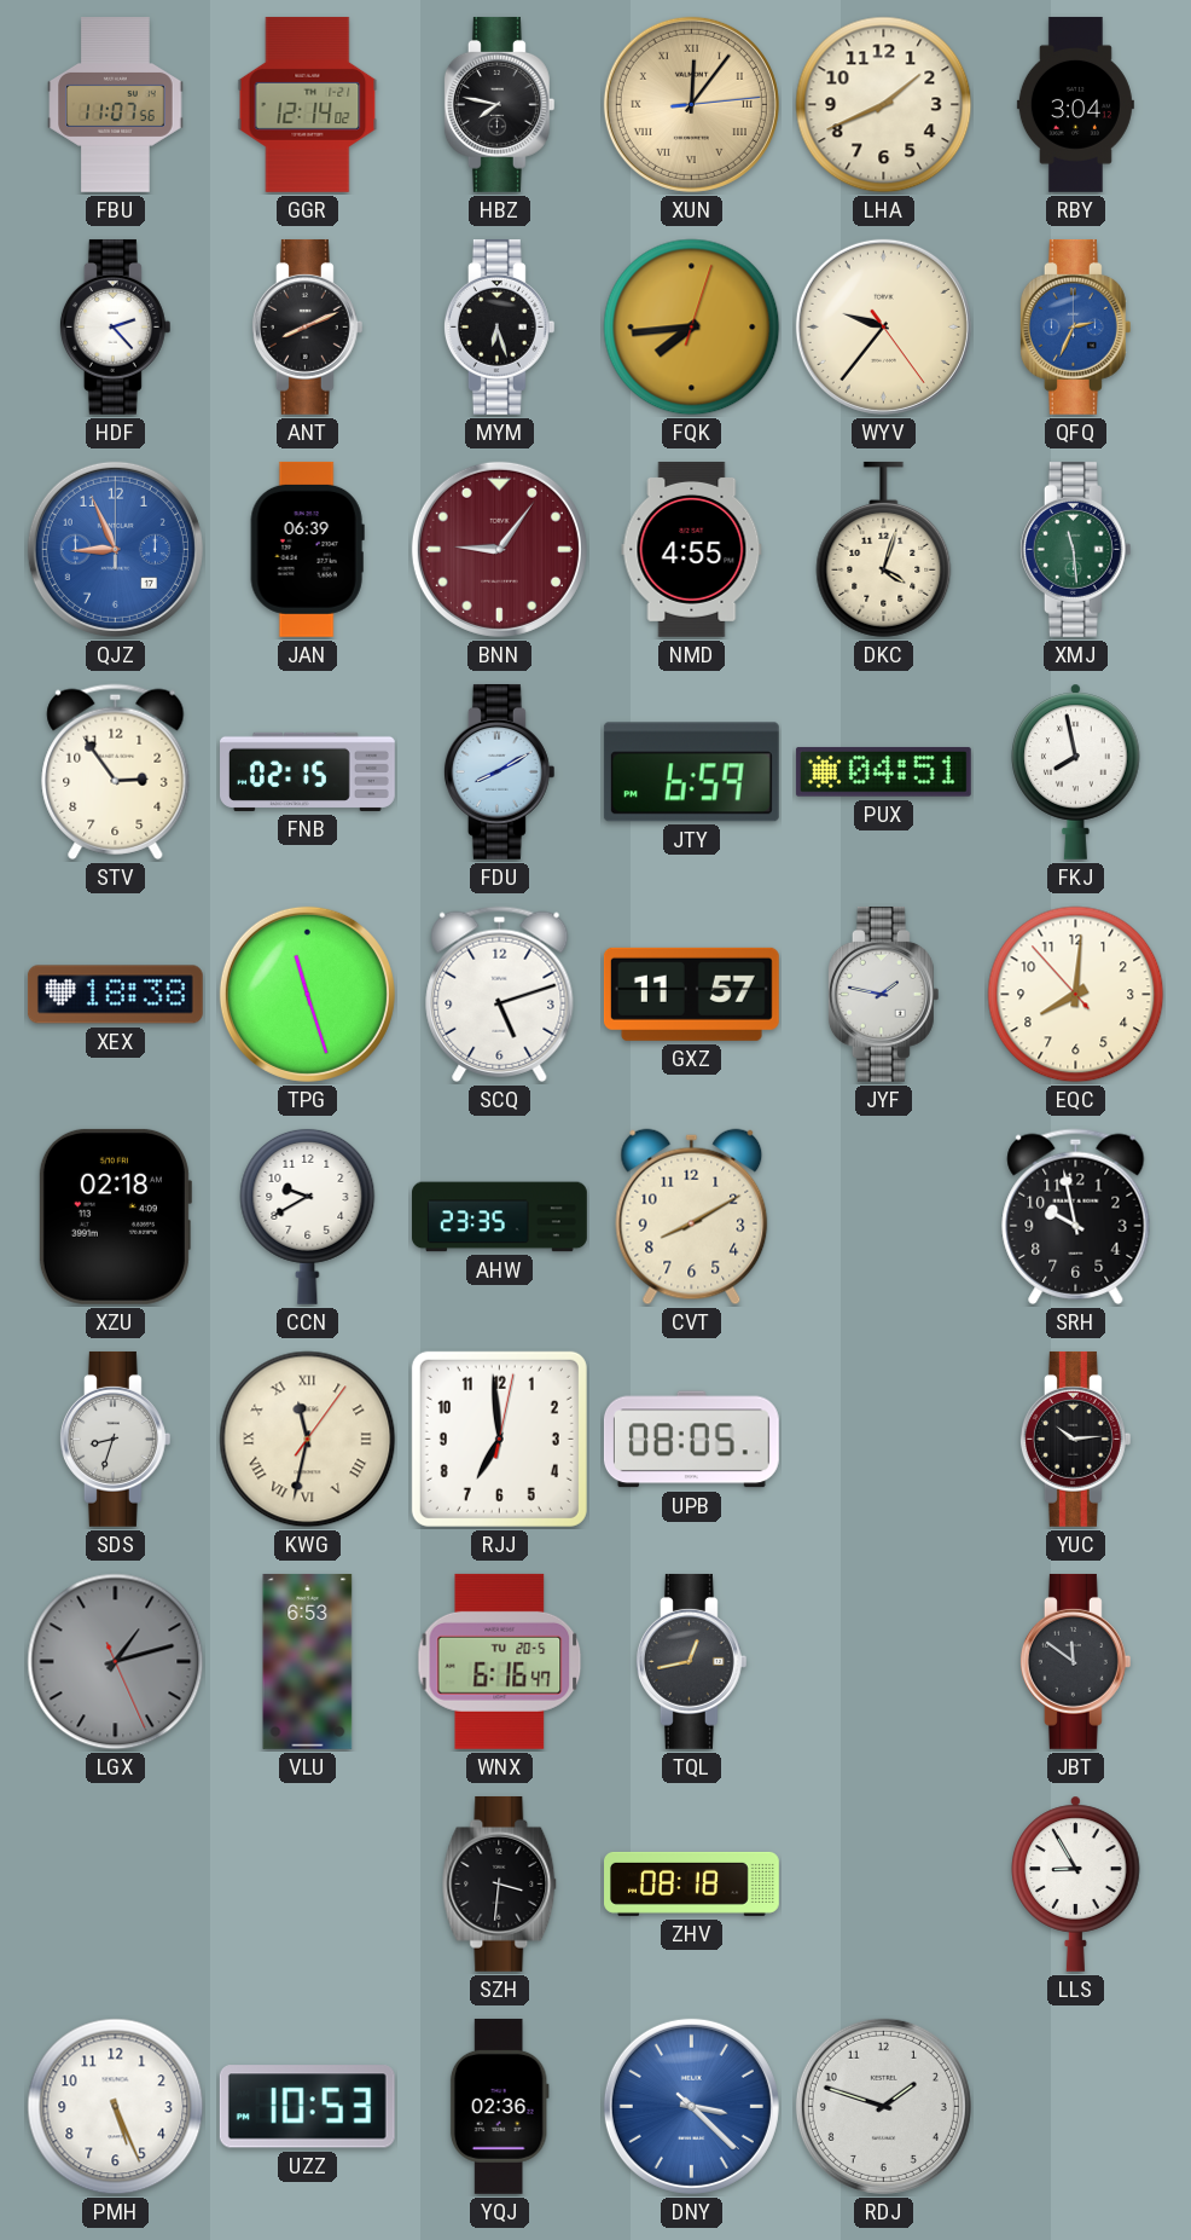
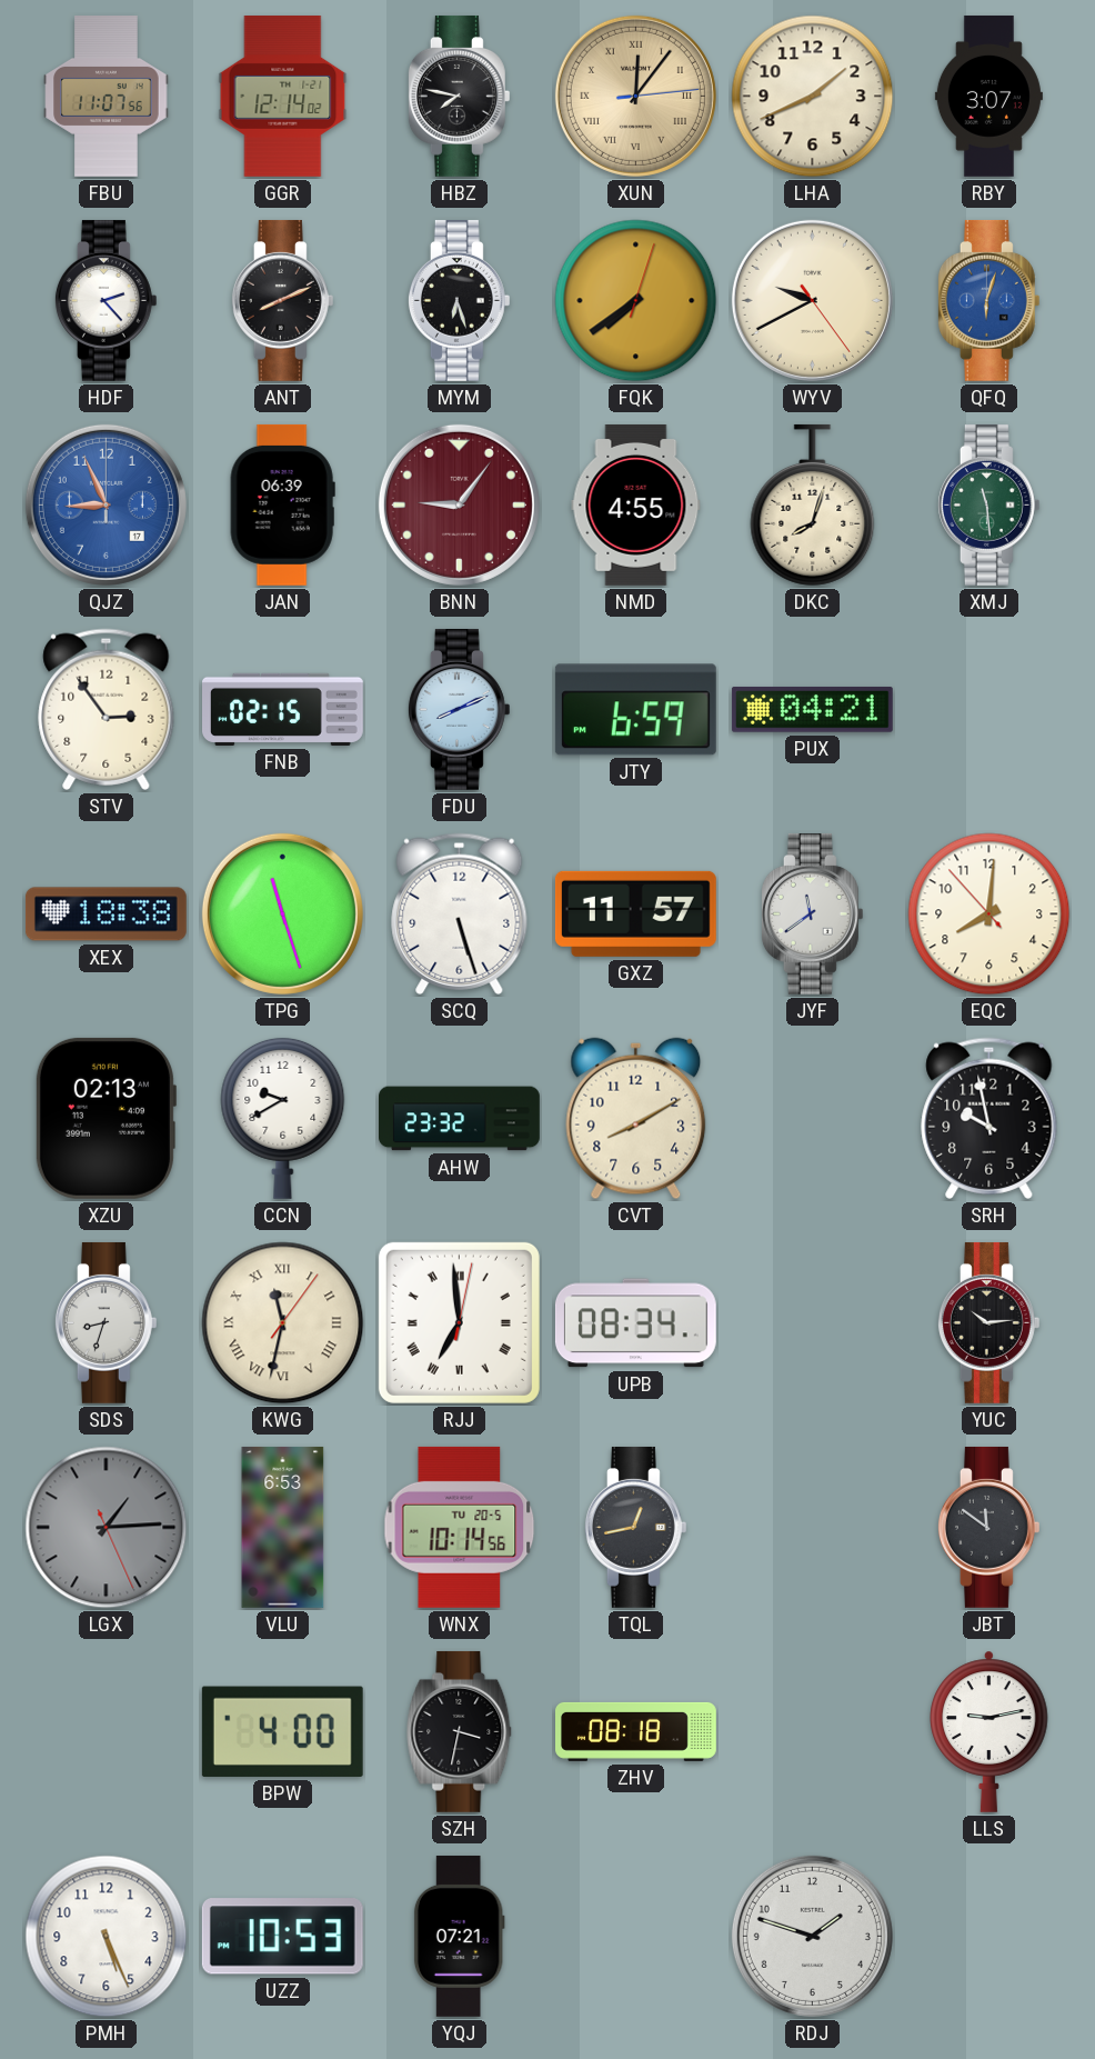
RBY: 3:04 -> 3:07
FQK: 7:44 -> 7:39
WYV: 9:36 -> 9:40
QFQ: 2:34 -> 6:03
DKC: 4:03 -> 8:03
FDU: 8:10 -> 8:11
PUX: 04:51 -> 04:21
FKJ: 7:58 -> none
SCQ: 5:12 -> 5:27
JYF: 1:47 -> 11:39
XZU: 02:18 -> 02:13
AHW: 23:35 -> 23:32
RJJ numerals: Arabic -> Roman
UPB: 08:05 -> 08:34
LGX: 1:12 -> 1:14
WNX: 6:16 -> 10:14
BPW: none -> 4:00
SZH: 3:31 -> 3:32
LLS: 8:55 -> 9:13
YQJ: 02:36 -> 07:21
DNY: 3:22 -> none
